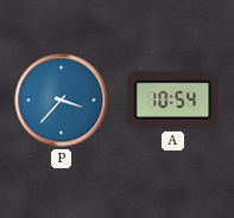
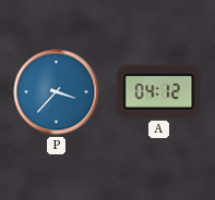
A: 10:54 -> 04:12
